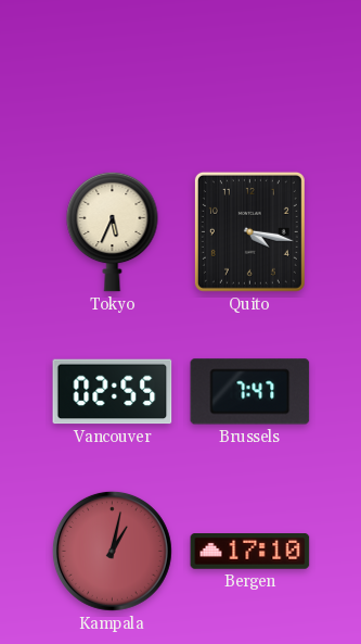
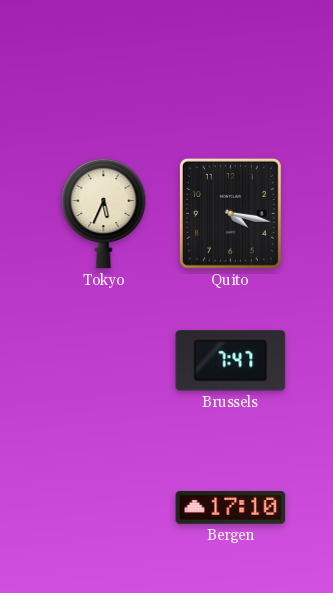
Vancouver: 02:55 -> none
Kampala: 1:02 -> none
